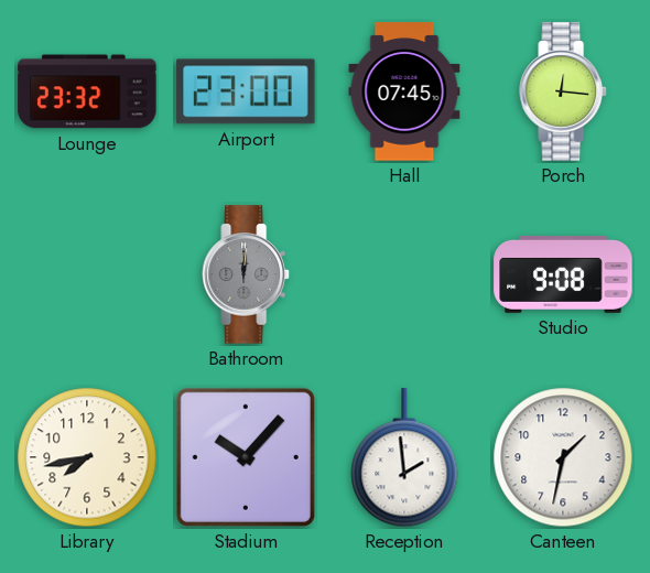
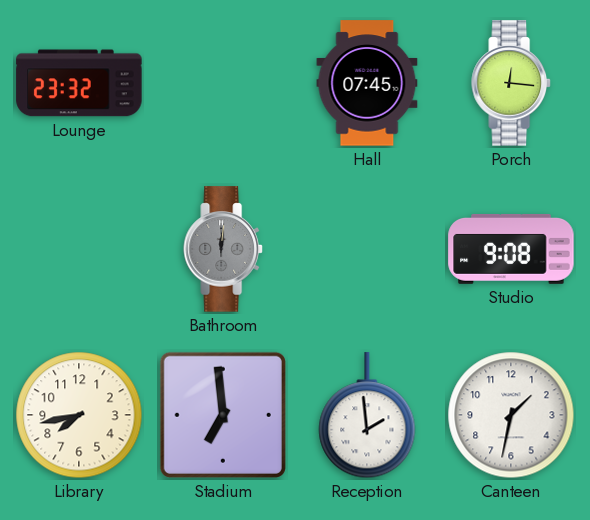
Airport: 23:00 -> none
Stadium: 10:07 -> 6:59
